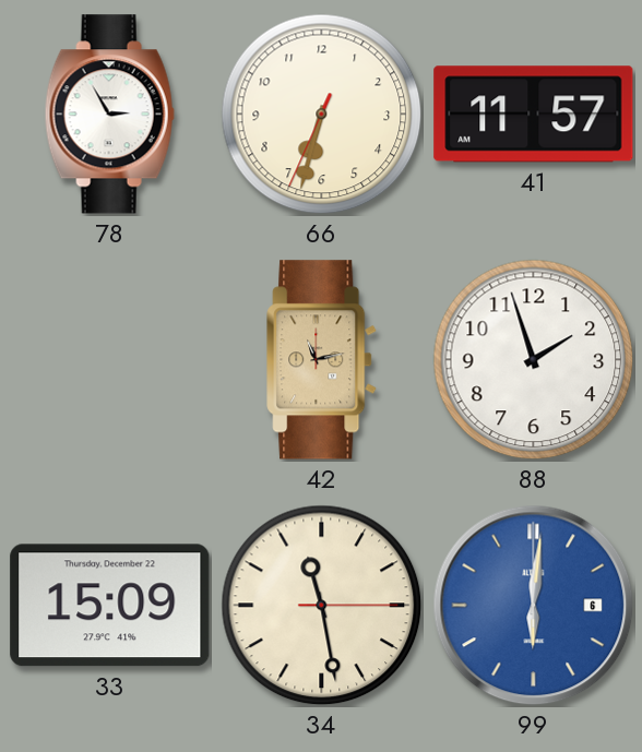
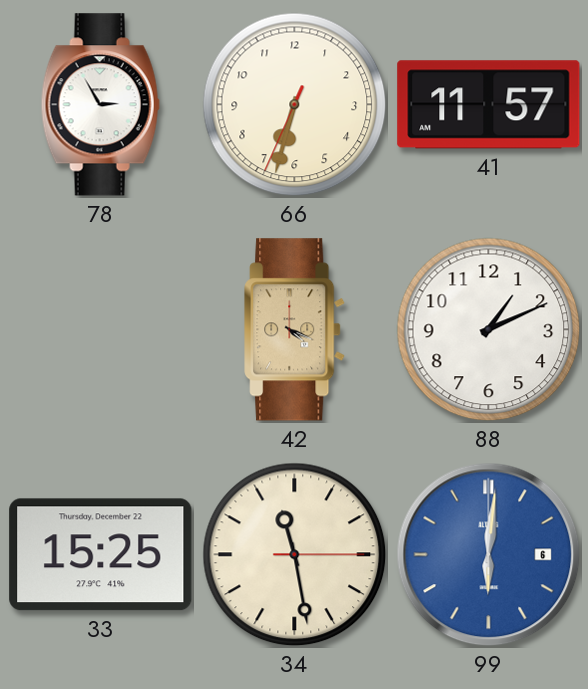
42: 11:13 -> 4:19
88: 1:57 -> 1:11
33: 15:09 -> 15:25
